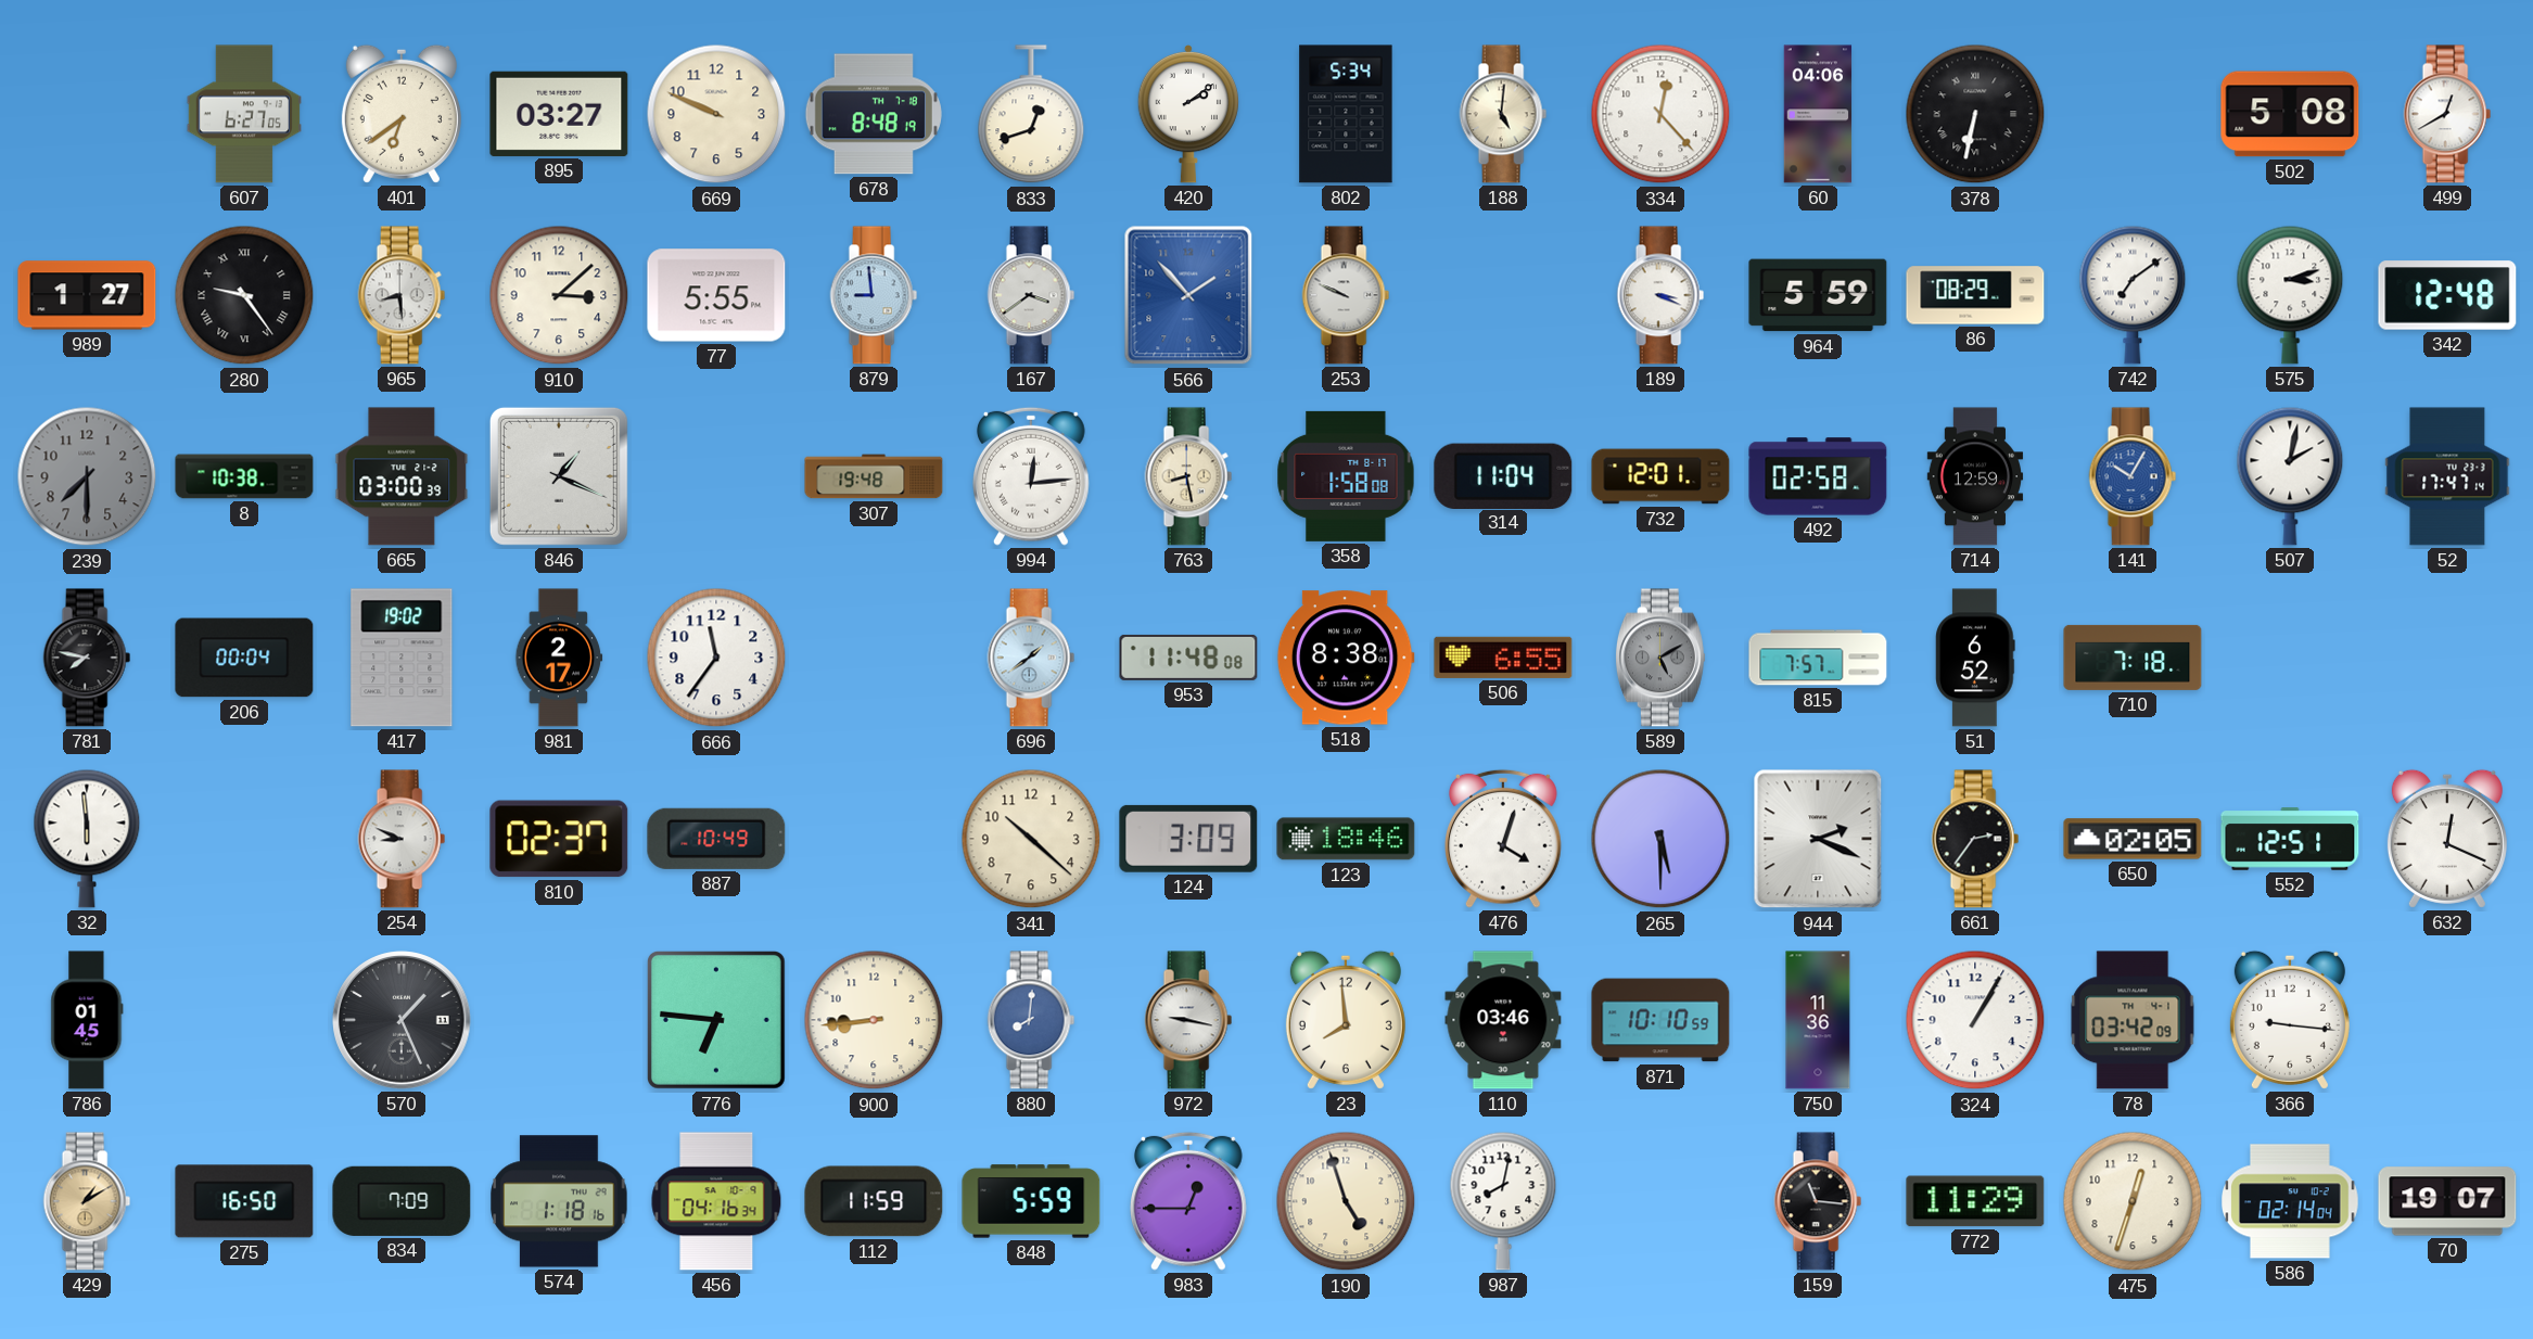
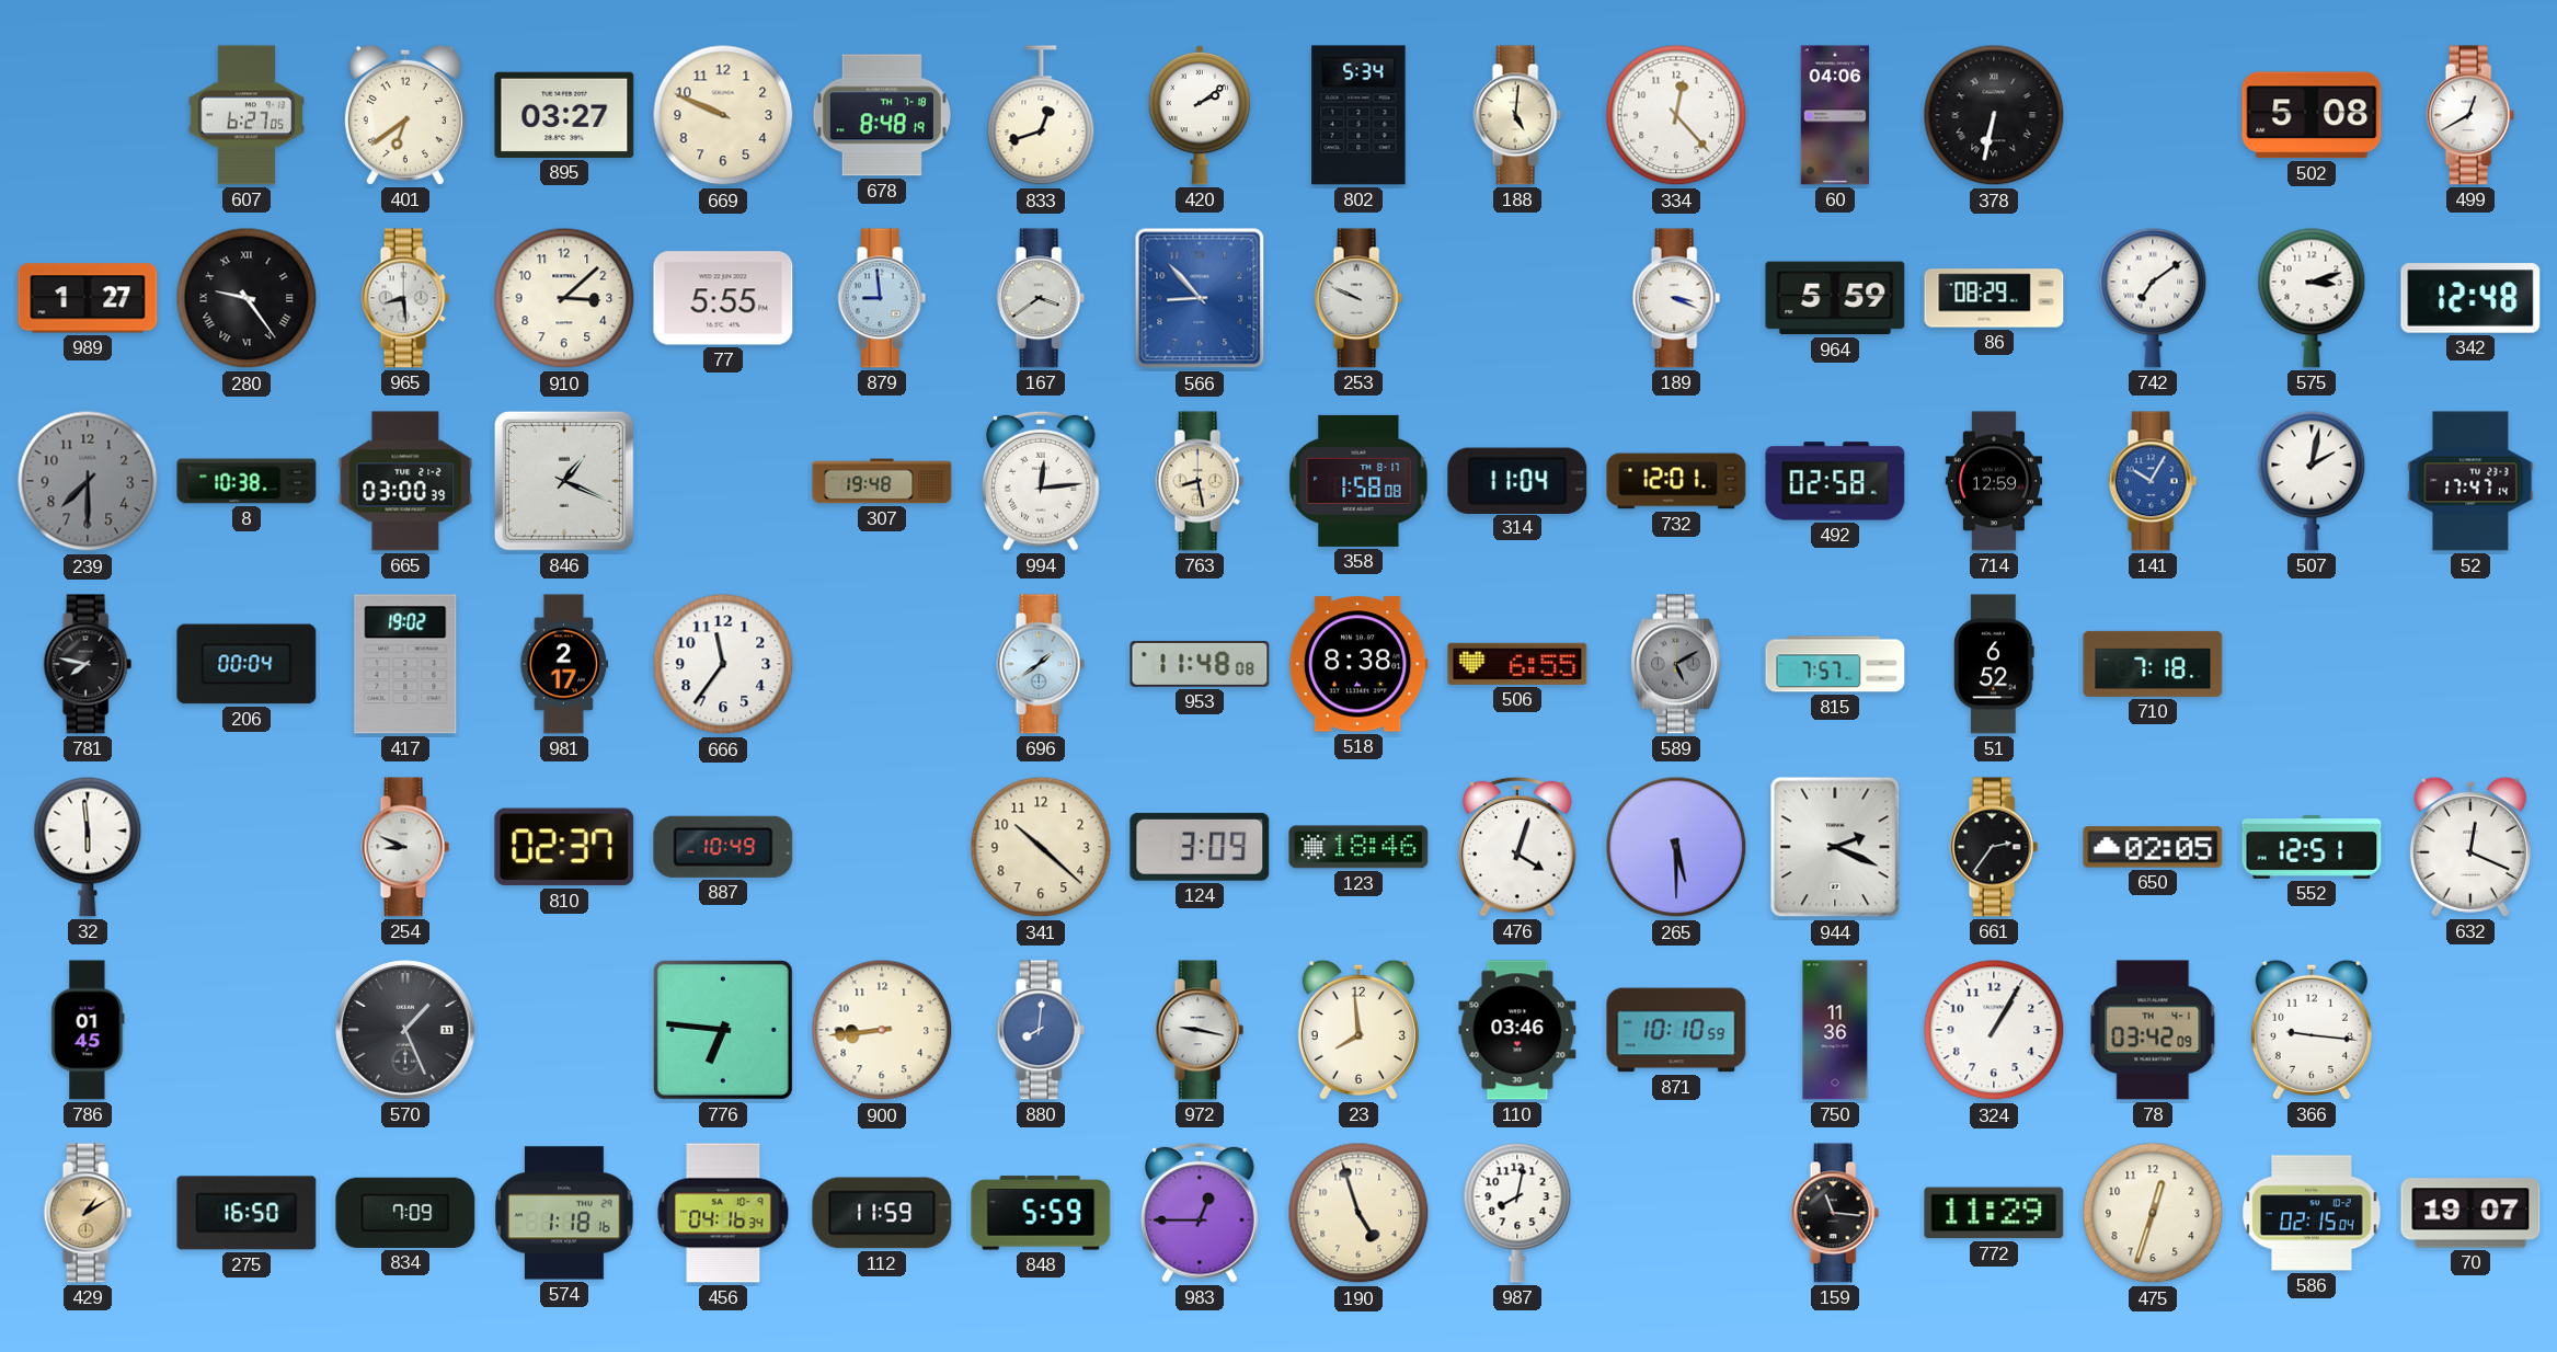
566: 1:53 -> 8:53
586: 02:14 -> 02:15
